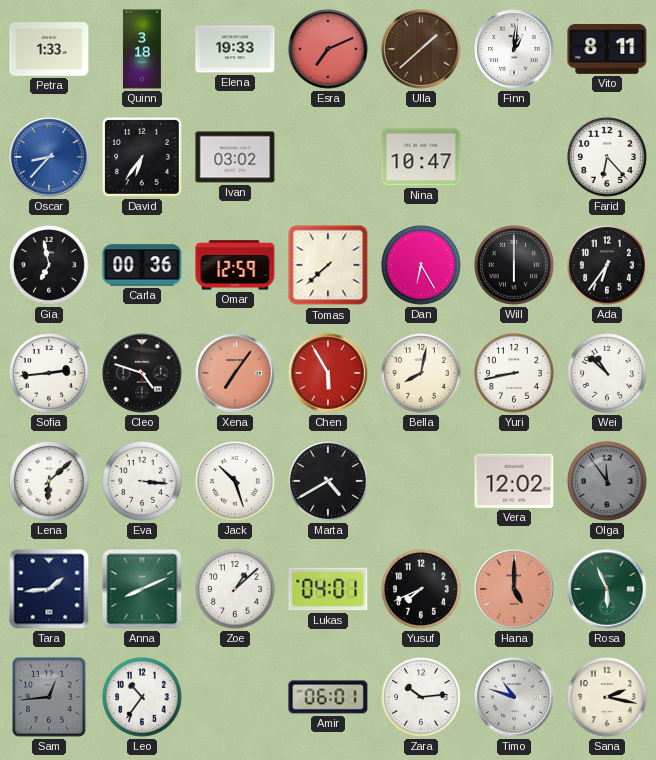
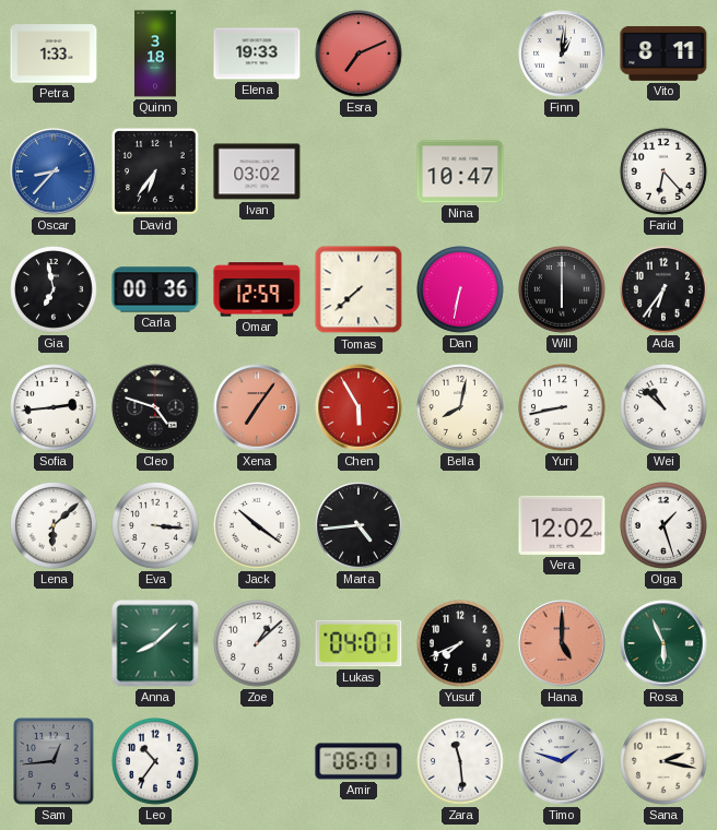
Ulla: 1:38 -> none
Dan: 6:25 -> 6:32
Jack: 10:27 -> 10:21
Marta: 4:40 -> 4:44
Olga: 11:54 -> 1:27
Olga dial: grey -> white
Tara: 1:44 -> none
Anna: 8:11 -> 8:08
Zara: 10:14 -> 11:29
Timo: 10:48 -> 1:48
